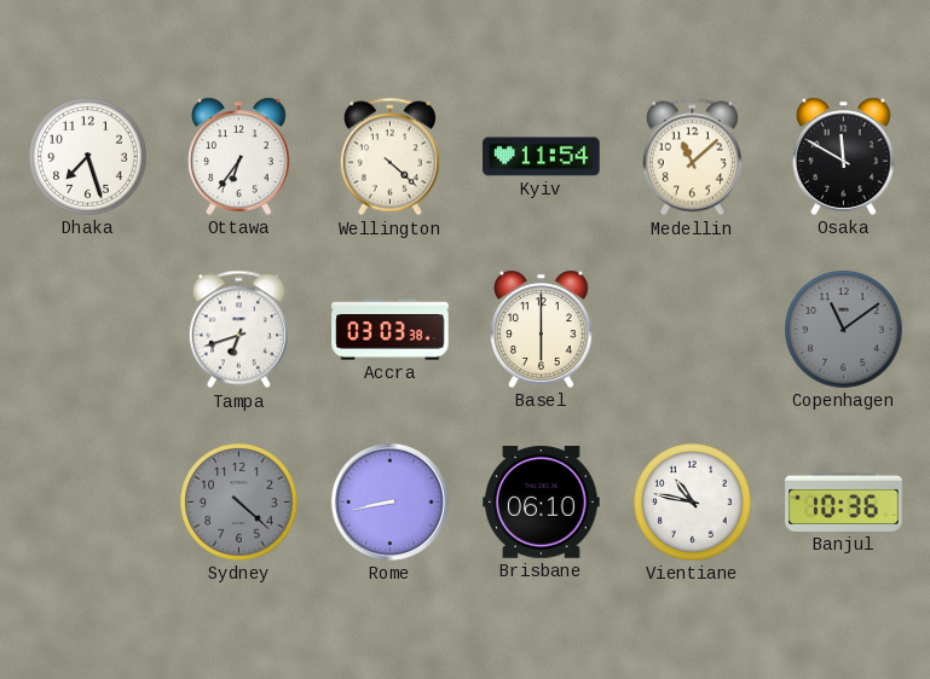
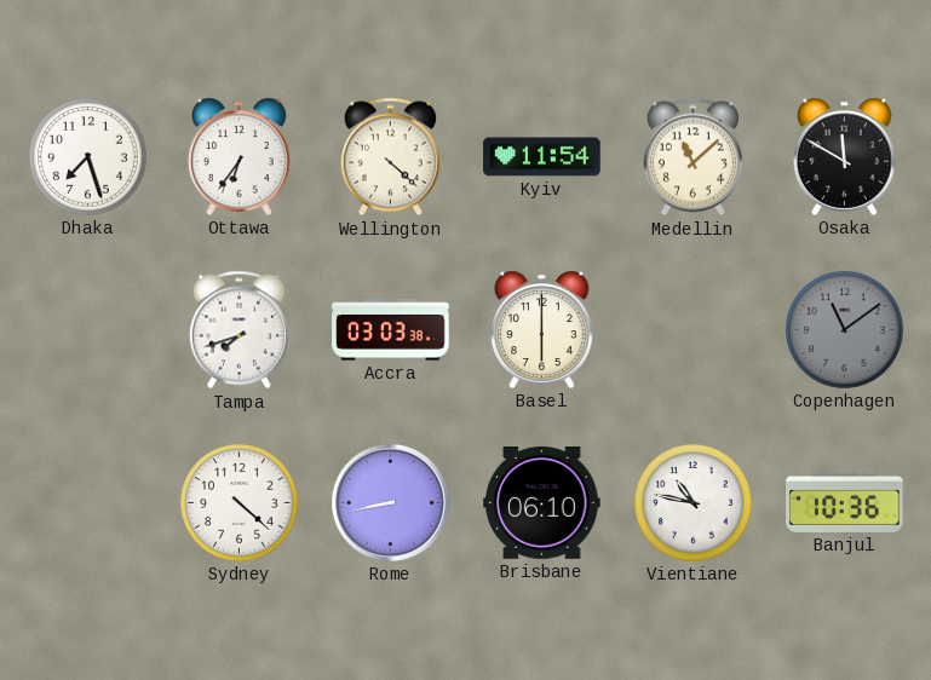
Tampa: 6:42 -> 7:42
Sydney dial: grey -> white
